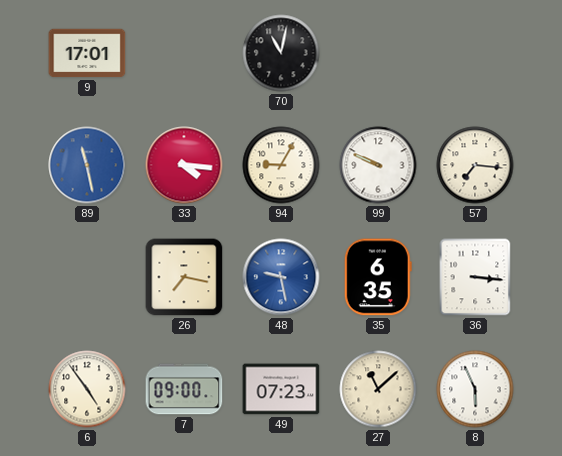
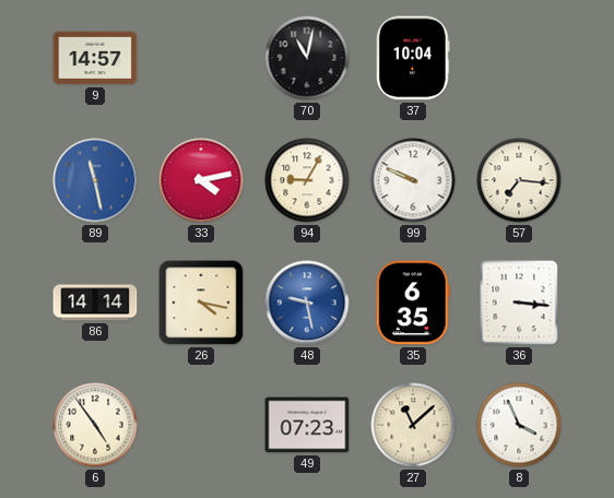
9: 17:01 -> 14:57
37: none -> 10:04
33: 4:16 -> 4:13
86: none -> 14:14
26: 7:17 -> 4:17
7: 09:00 -> none
8: 5:56 -> 3:56
